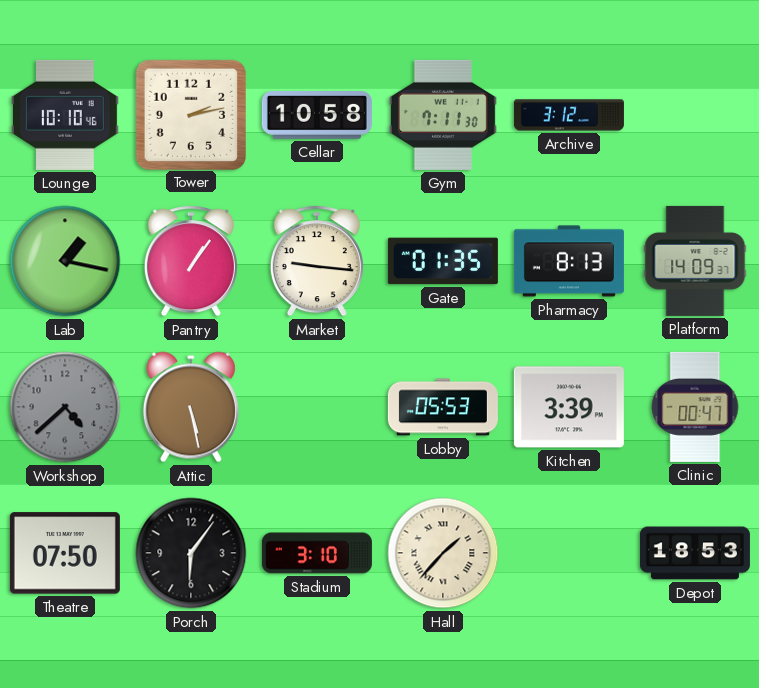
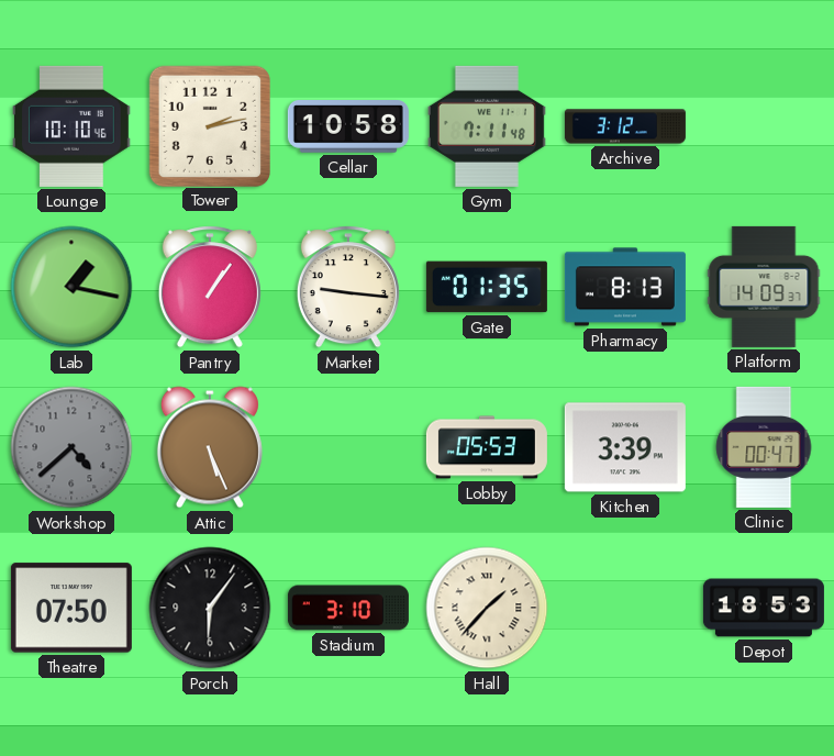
Gym: 7:11:30 -> 7:11:48
Attic: 5:28 -> 5:26
